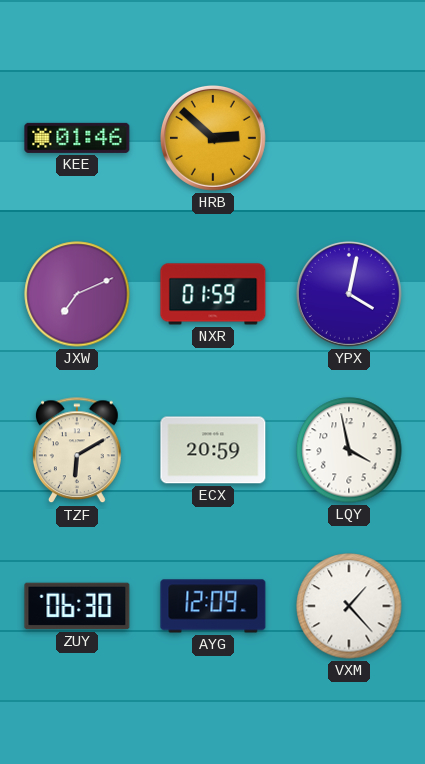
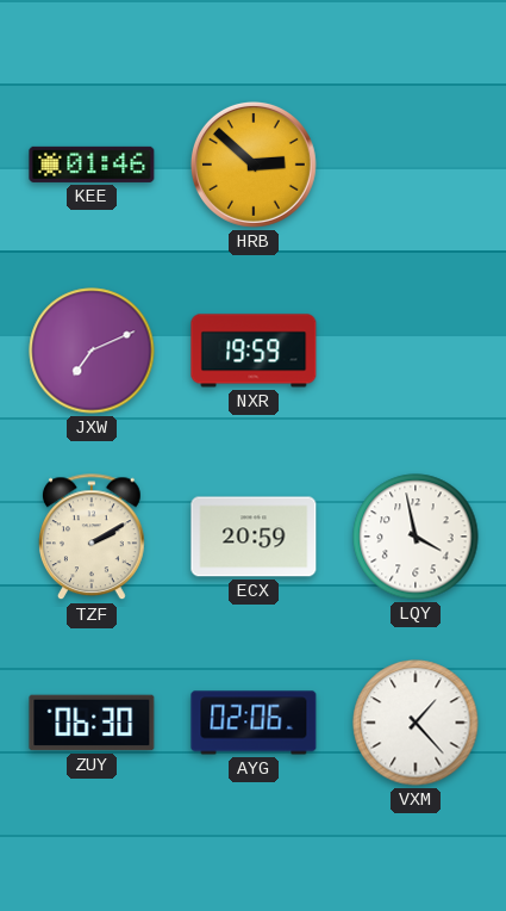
NXR: 01:59 -> 19:59
YPX: 4:02 -> none
TZF: 6:10 -> 2:10
AYG: 12:09 -> 02:06
